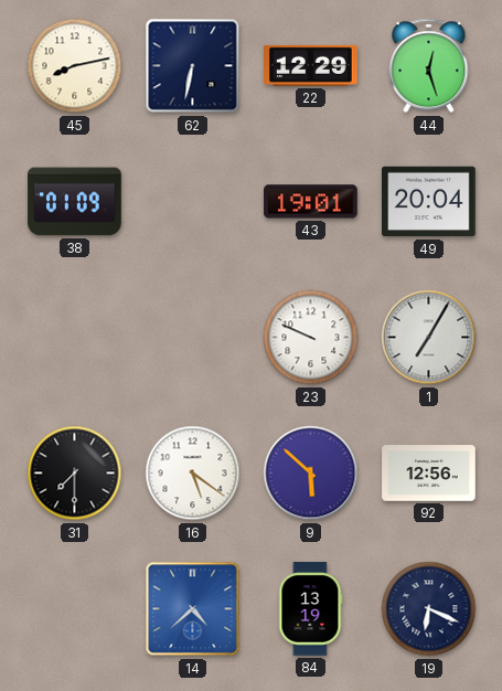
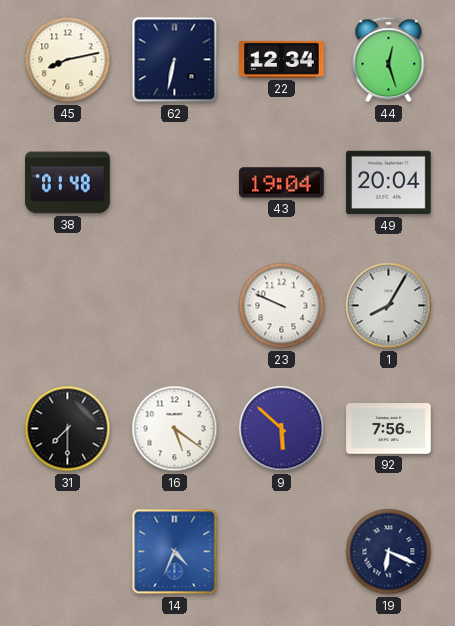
22: 12:29 -> 12:34
38: 01:09 -> 01:48
43: 19:01 -> 19:04
1: 7:05 -> 8:05
92: 12:56 -> 7:56
14: 4:38 -> 4:34
84: 13:19 -> none
